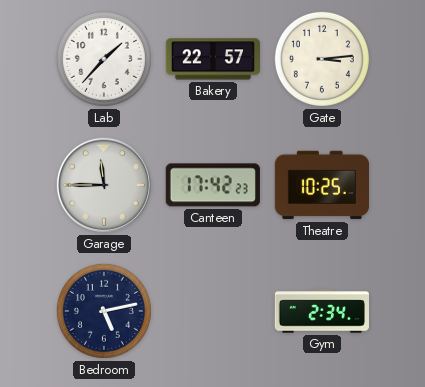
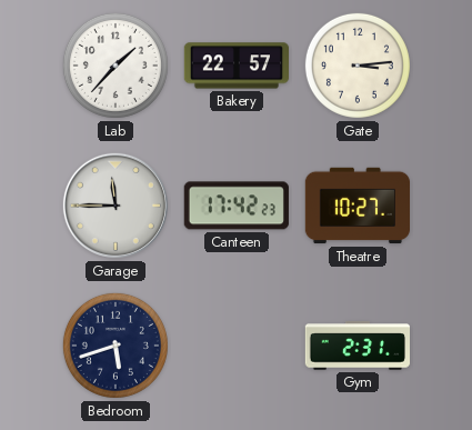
Theatre: 10:25 -> 10:27
Bedroom: 5:13 -> 5:42
Gym: 2:34 -> 2:31
